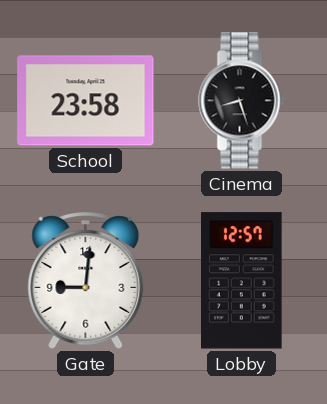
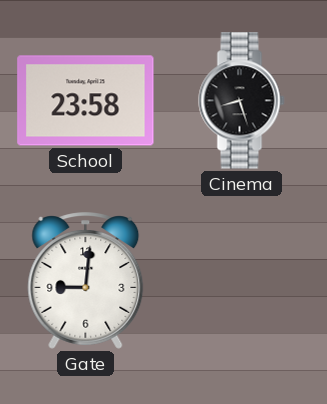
Lobby: 12:57 -> none
